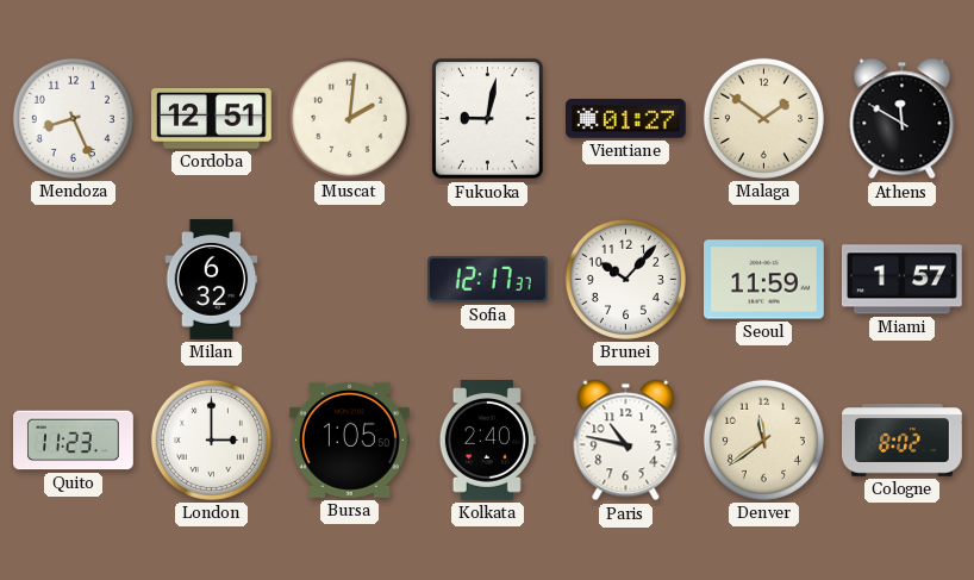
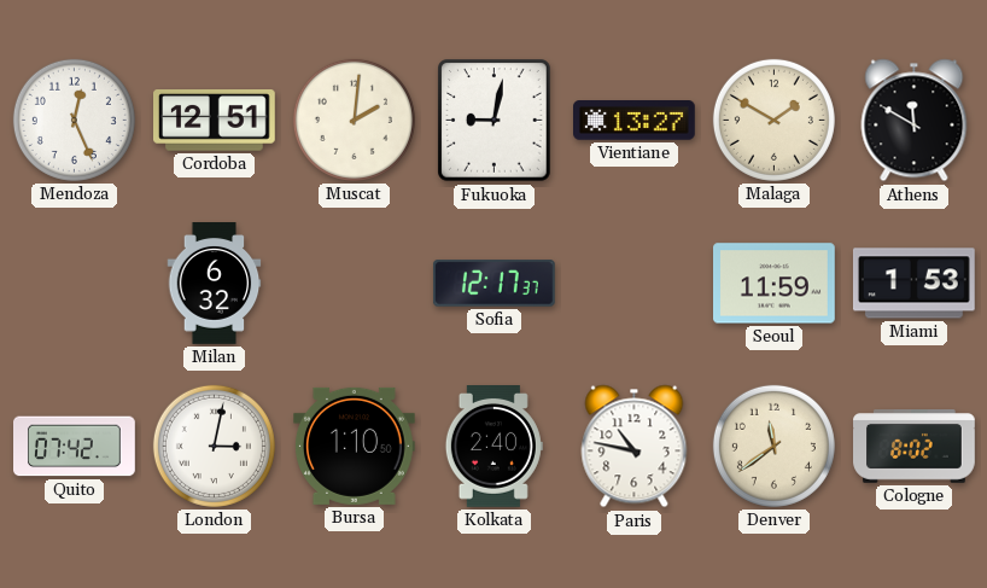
Mendoza: 8:26 -> 12:26
Vientiane: 01:27 -> 13:27
Malaga: 1:51 -> 1:50
Brunei: 10:07 -> none
Miami: 1:57 -> 1:53
Quito: 11:23 -> 07:42
London: 3:00 -> 3:02
Bursa: 1:05 -> 1:10
